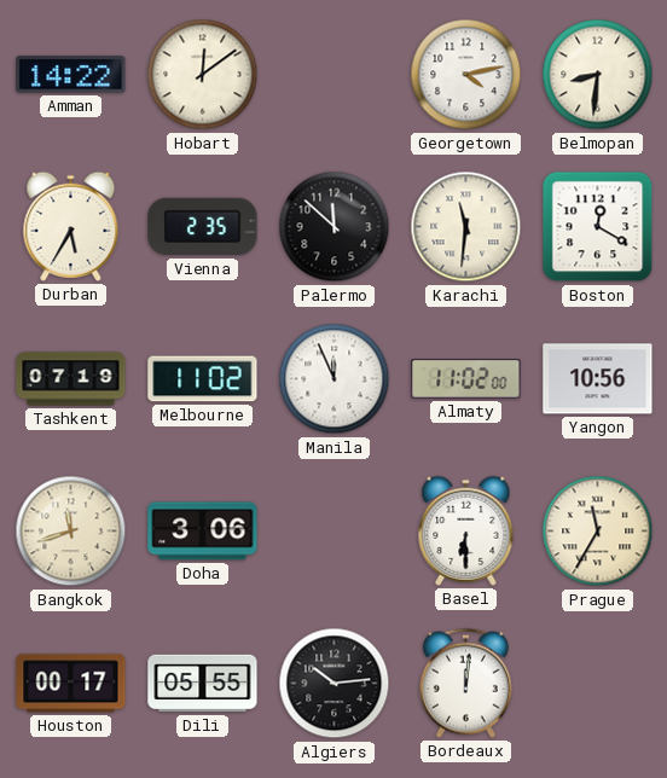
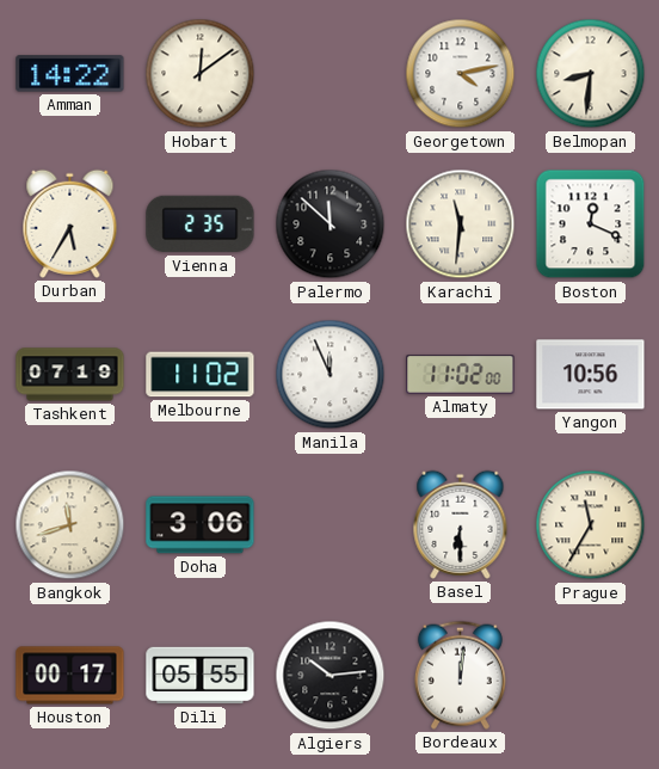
Boston: 12:20 -> 12:19
